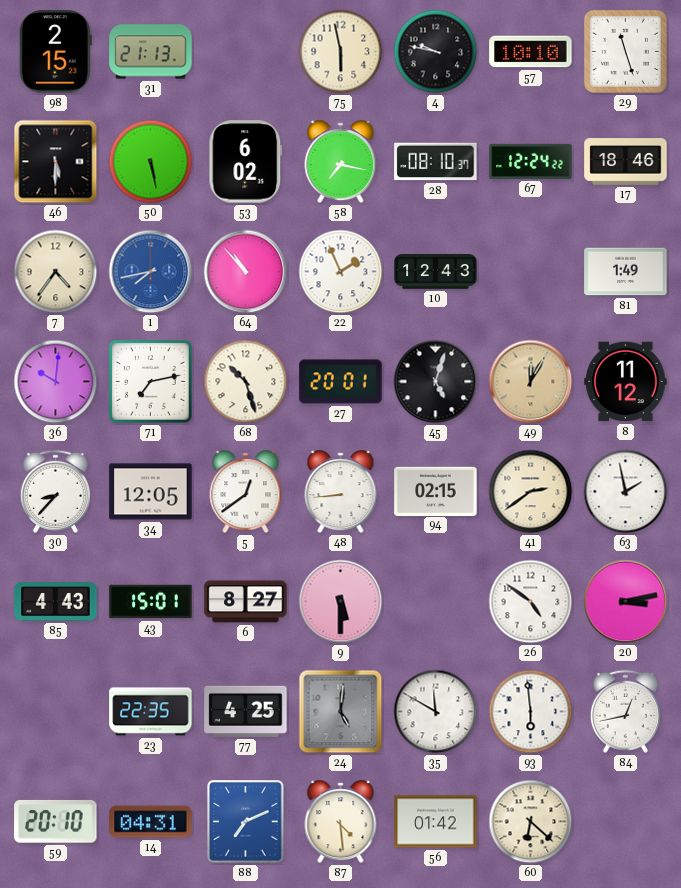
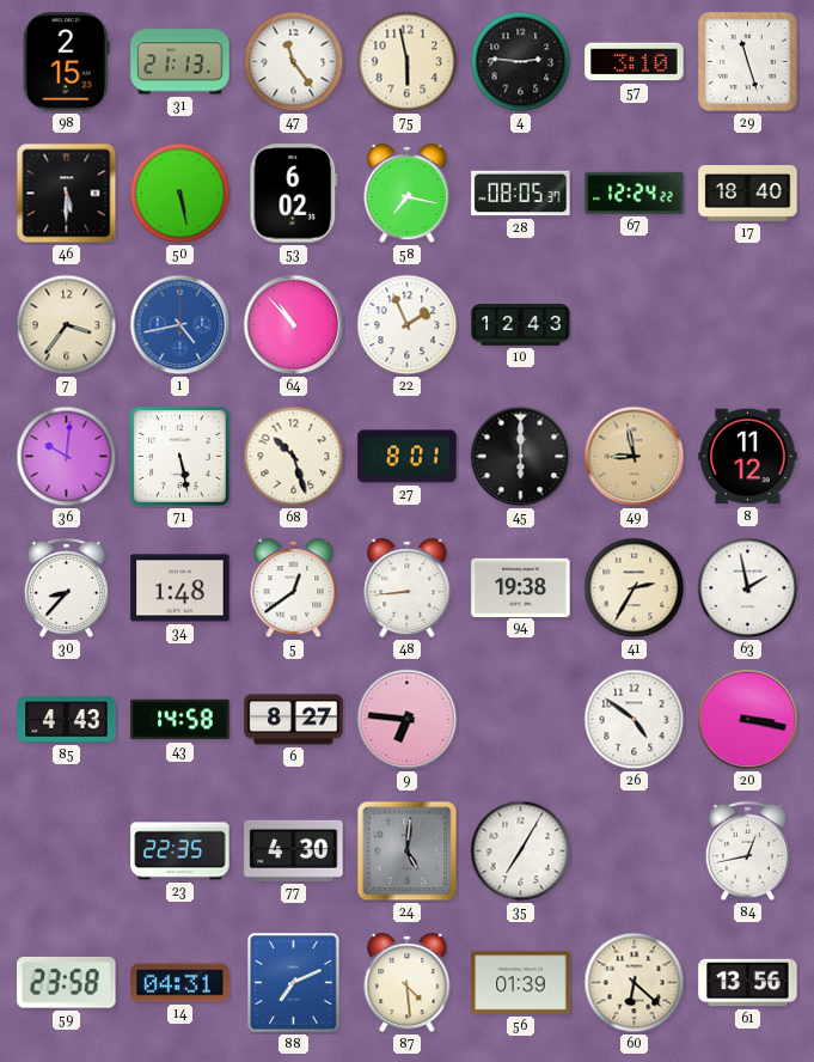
47: none -> 11:24
4: 9:47 -> 2:46
57: 10:10 -> 3:10
28: 08:10 -> 08:05
17: 18:46 -> 18:40
7: 4:36 -> 3:36
1: 7:43 -> 4:43
81: 1:49 -> none
71: 7:13 -> 5:28
27: 20:01 -> 8:01
45: 5:03 -> 6:00
49: 12:05 -> 8:58
34: 12:05 -> 1:48
94: 02:15 -> 19:38
41: 2:39 -> 2:35
43: 15:01 -> 14:58
9: 5:30 -> 6:46
20: 3:13 -> 3:17
77: 4:25 -> 4:30
35: 11:50 -> 7:05
93: 5:59 -> none
59: 20:10 -> 23:58
56: 01:42 -> 01:39
61: none -> 13:56
